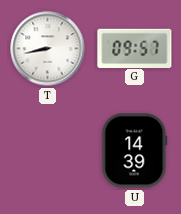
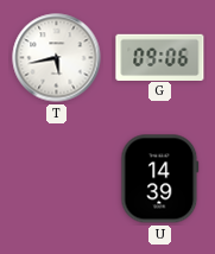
T: 8:43 -> 5:43
G: 09:57 -> 09:06
